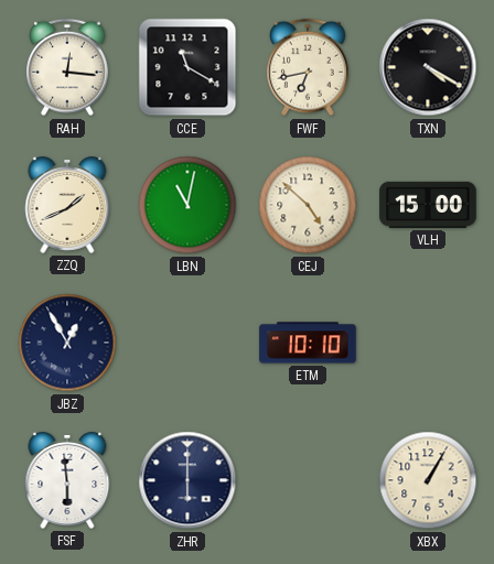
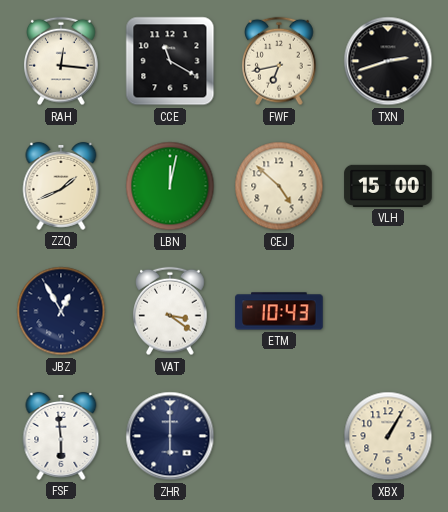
TXN: 4:20 -> 2:42
LBN: 11:02 -> 12:02
VAT: none -> 3:21
ETM: 10:10 -> 10:43
